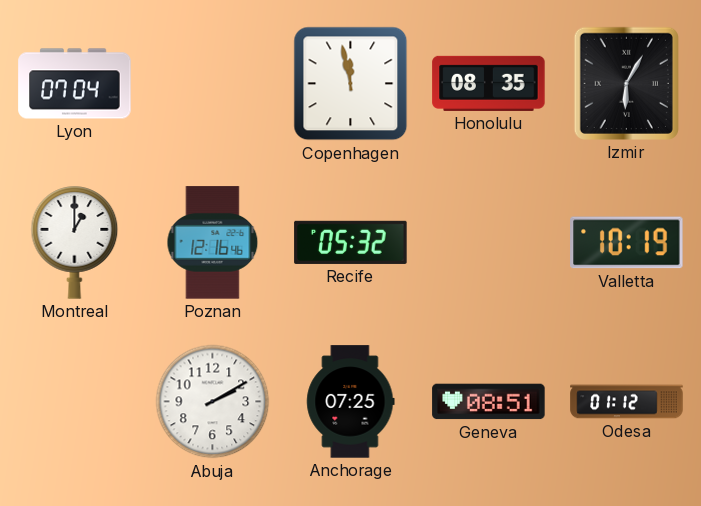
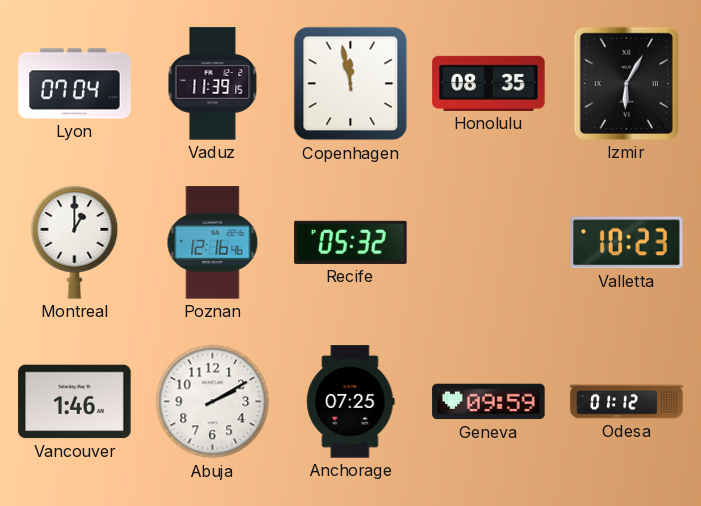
Vaduz: none -> 11:39
Valletta: 10:19 -> 10:23
Vancouver: none -> 1:46
Geneva: 08:51 -> 09:59
